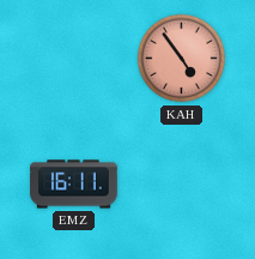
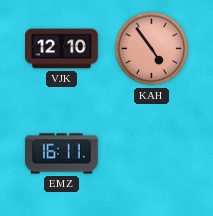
VJK: none -> 12:10
